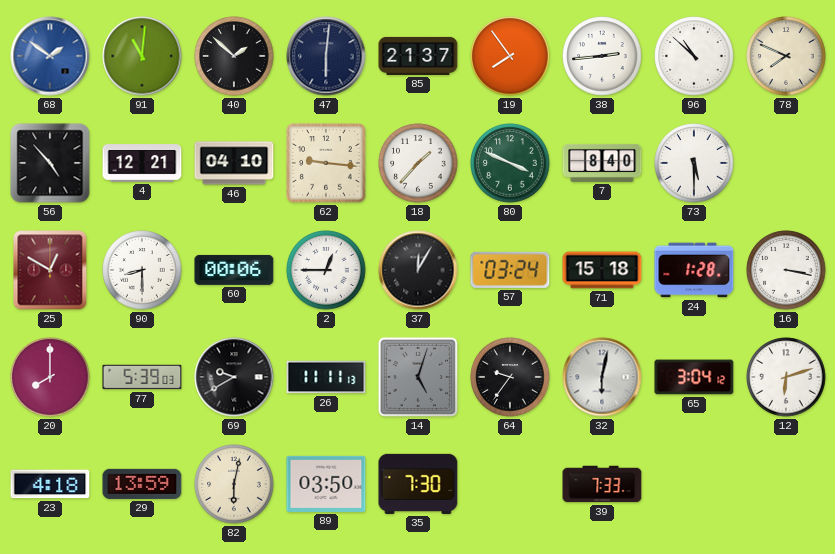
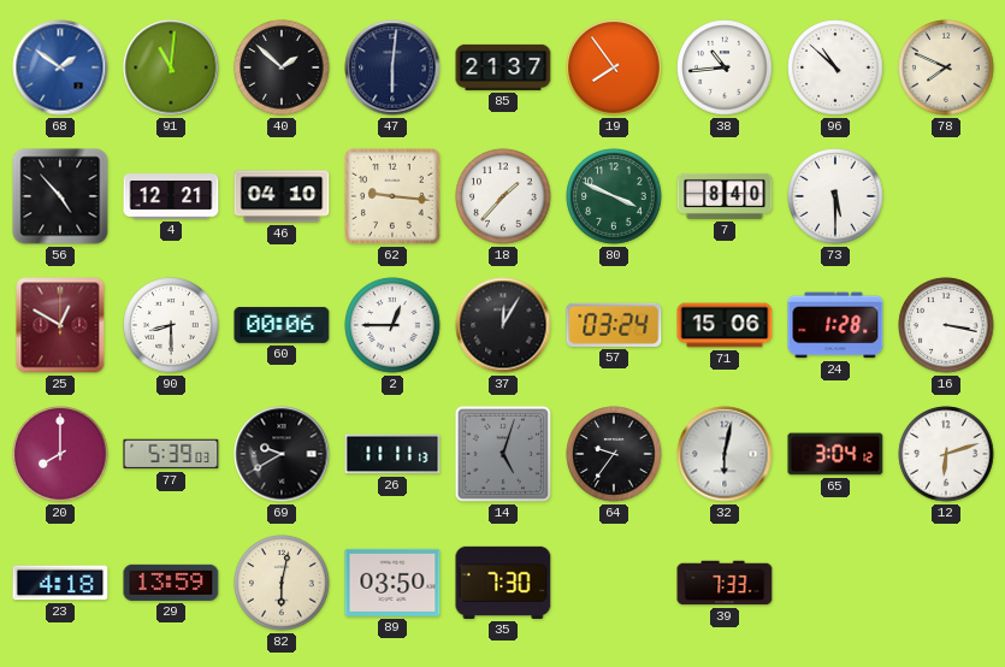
38: 2:44 -> 10:44
71: 15:18 -> 15:06
